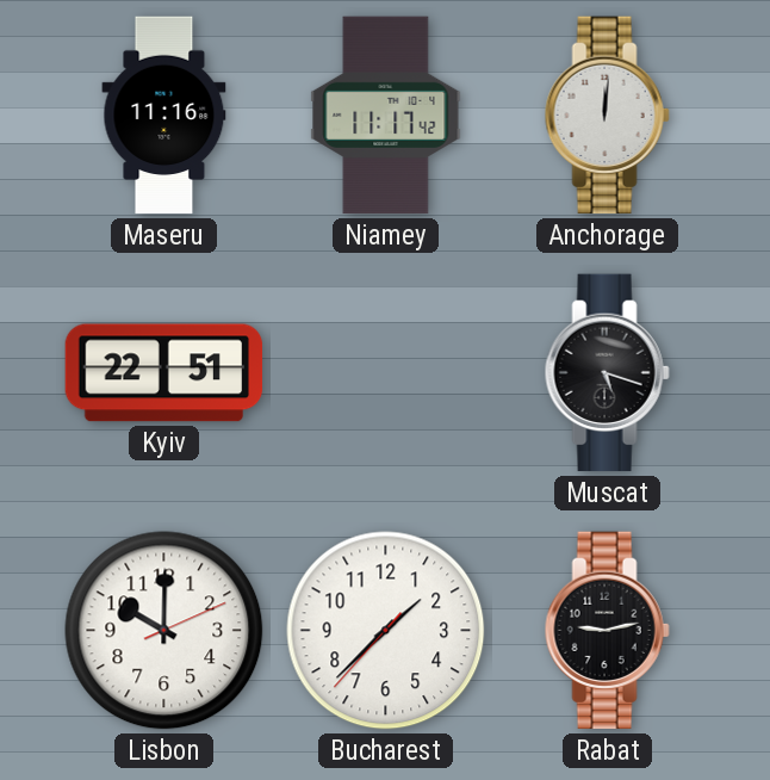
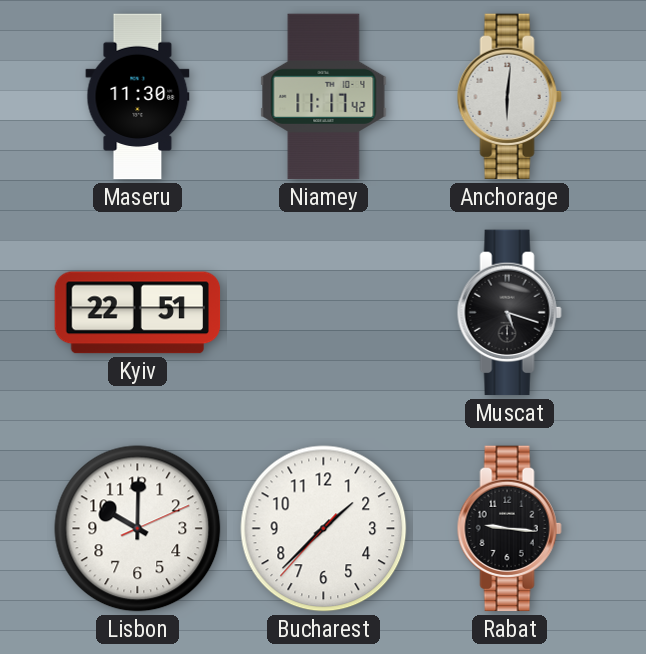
Maseru: 11:16 -> 11:30
Anchorage: 12:01 -> 6:01
Rabat: 9:13 -> 9:16
